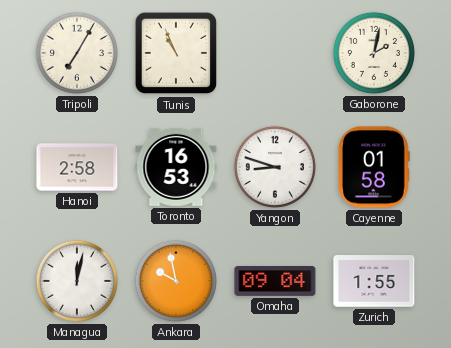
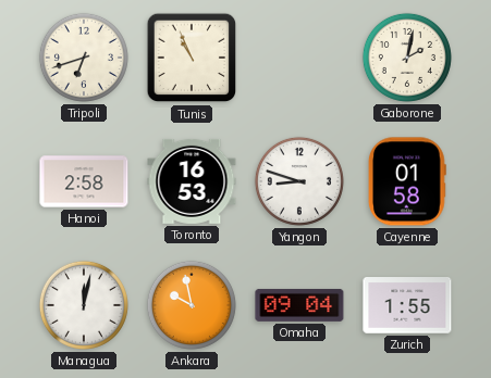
Tripoli: 7:05 -> 6:42
